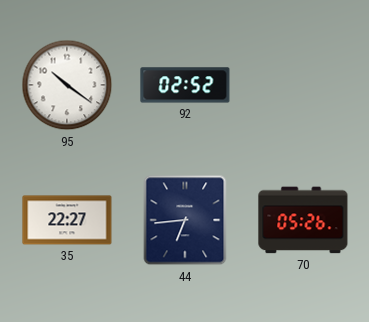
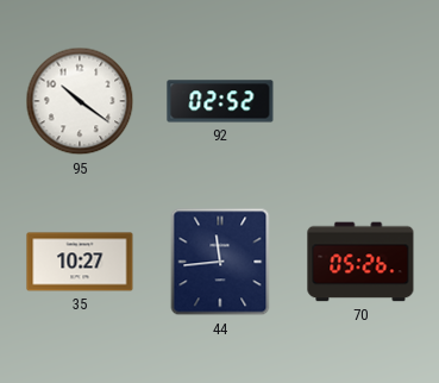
35: 22:27 -> 10:27
44: 6:44 -> 11:44
